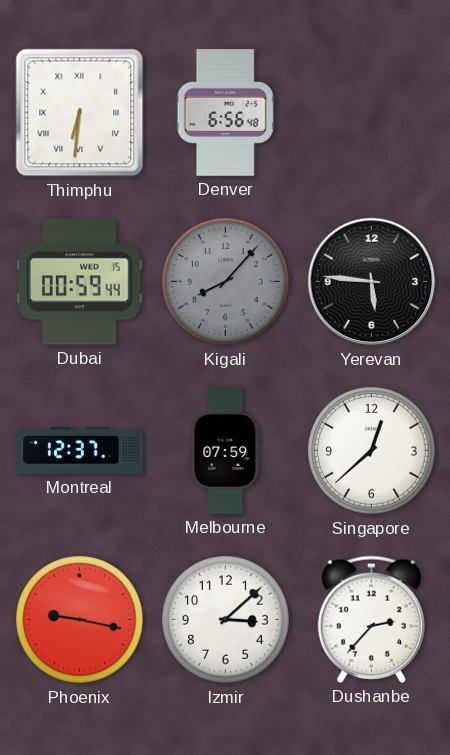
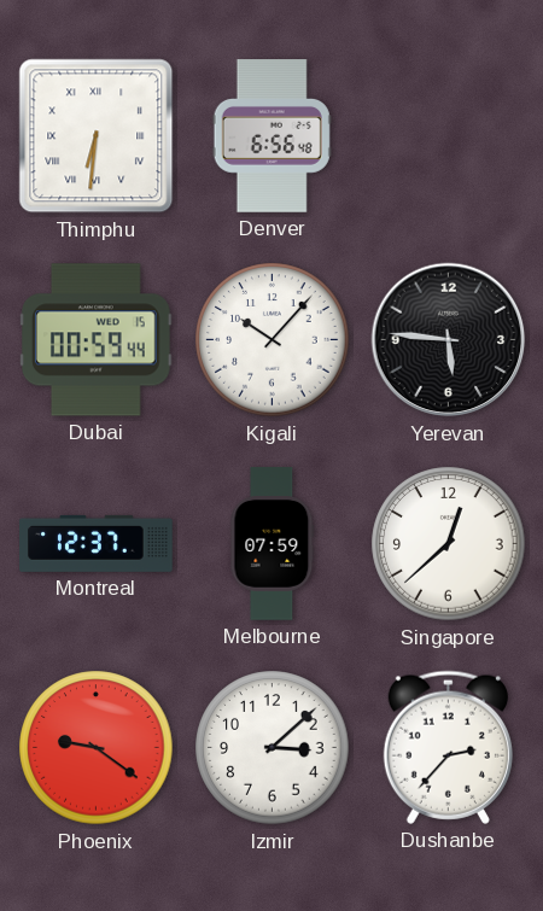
Kigali: 8:07 -> 10:07
Kigali dial: grey -> white
Phoenix: 9:17 -> 9:21
